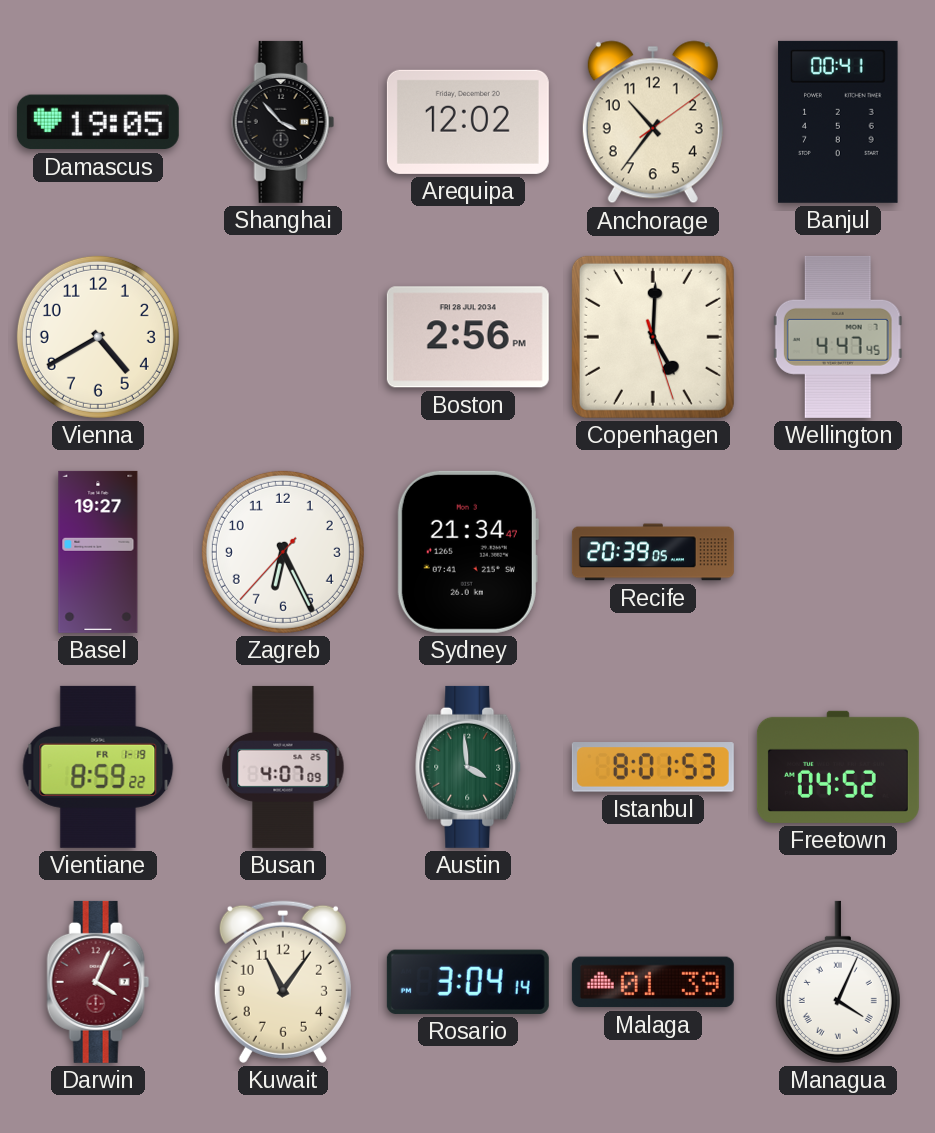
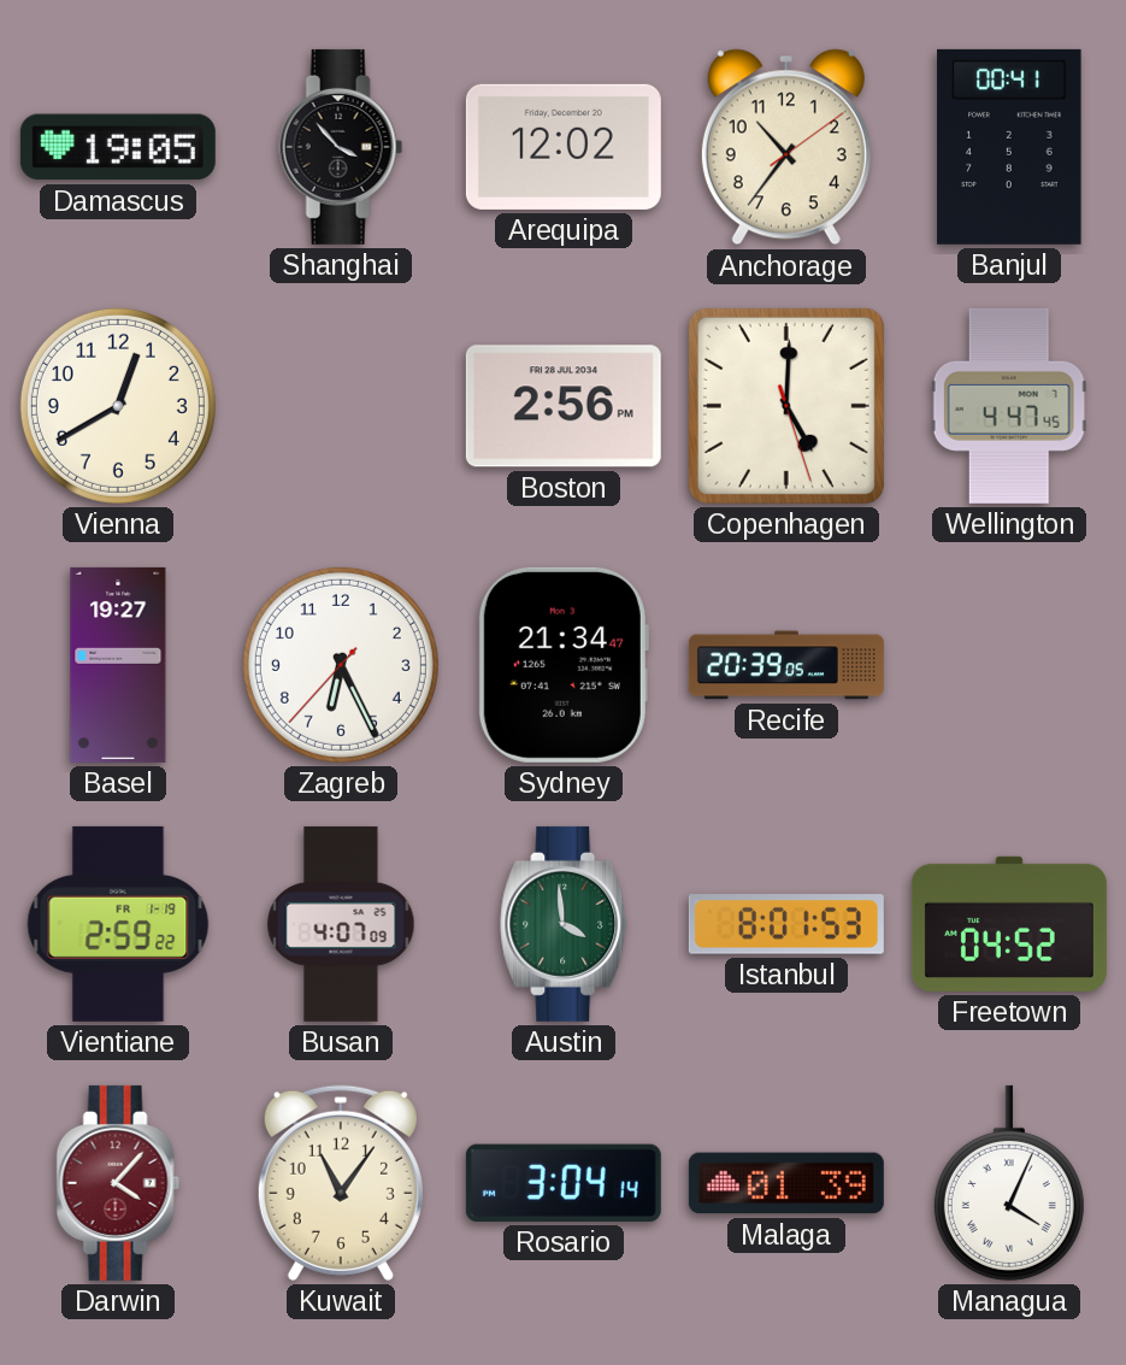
Vienna: 4:40 -> 12:40
Vientiane: 8:59 -> 2:59
Darwin: 4:04 -> 4:07
